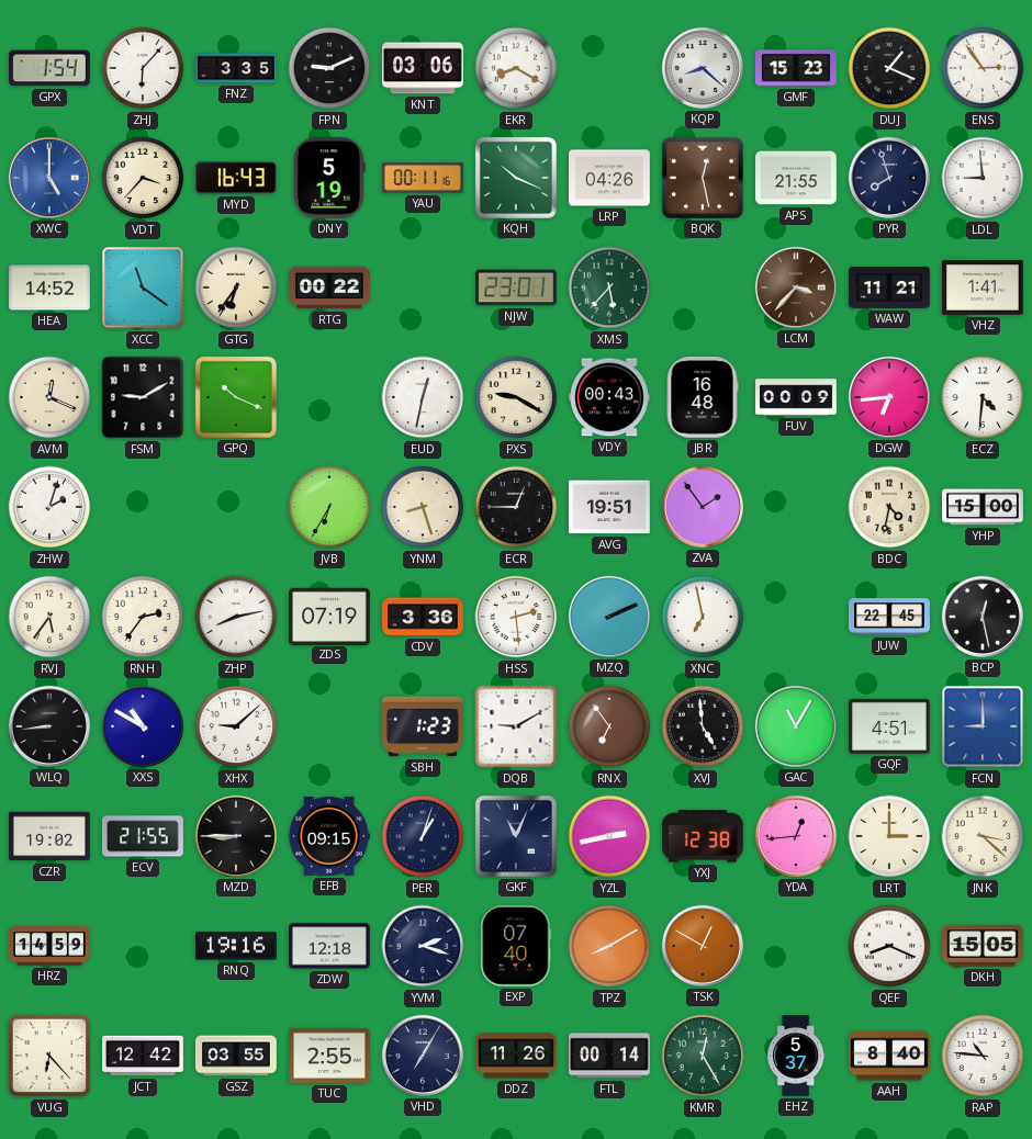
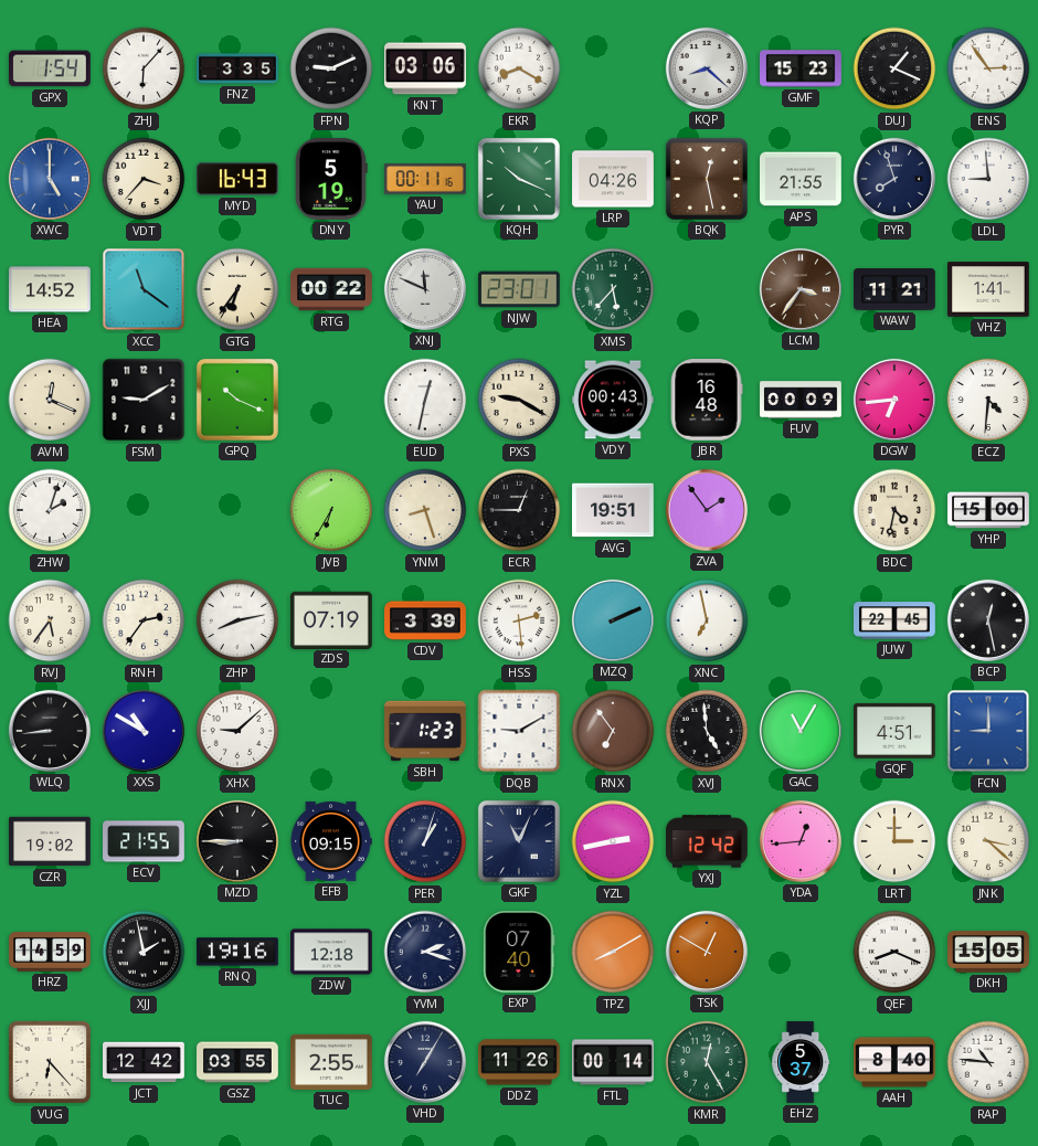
XNJ: none -> 11:49
LCM: 3:37 -> 3:36
CDV: 3:36 -> 3:39
YXJ: 12:38 -> 12:42
XJJ: none -> 1:58
